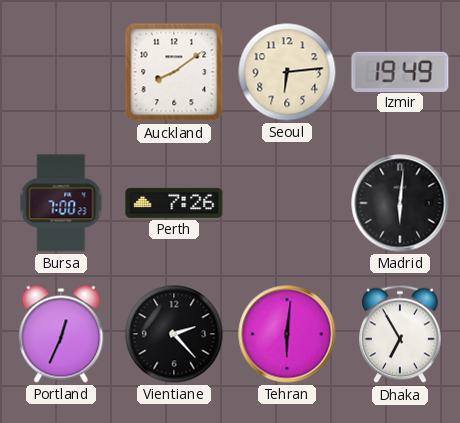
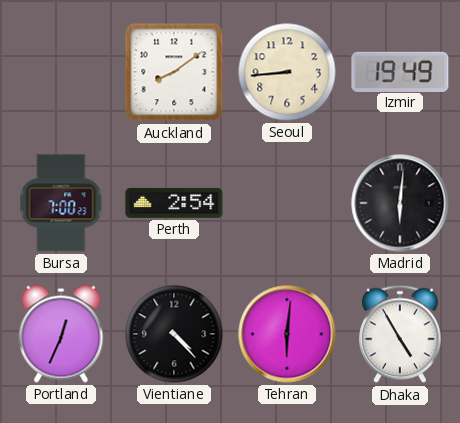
Seoul: 6:14 -> 8:44
Perth: 7:26 -> 2:54
Vientiane: 2:23 -> 4:23
Dhaka: 6:55 -> 4:55
